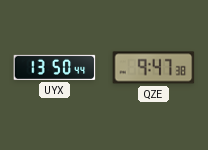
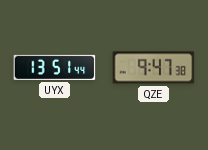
UYX: 13:50 -> 13:51
